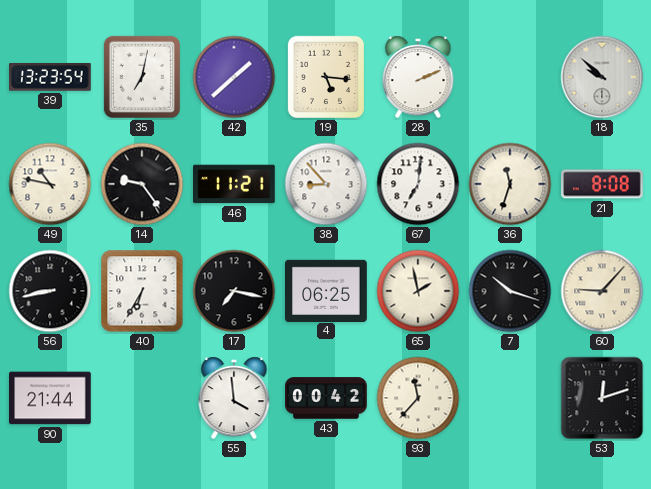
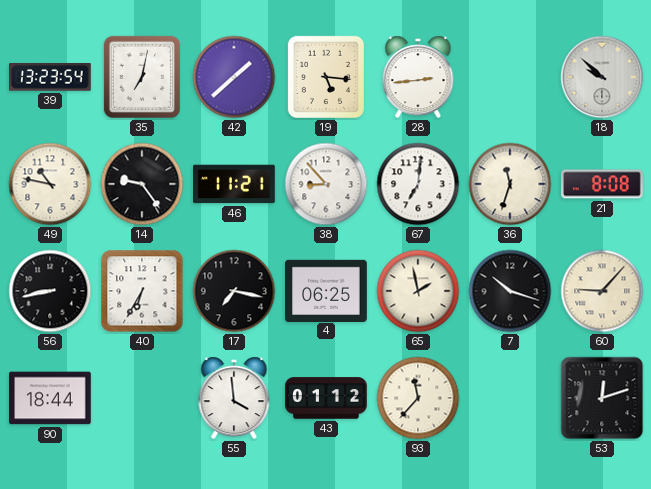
28: 2:11 -> 2:44
90: 21:44 -> 18:44
43: 00:42 -> 01:12
